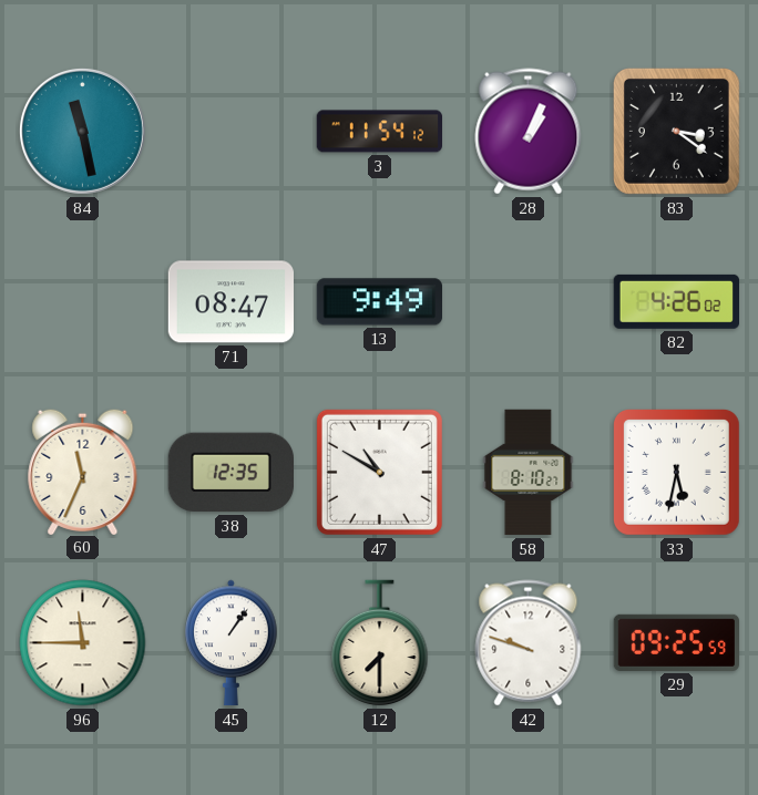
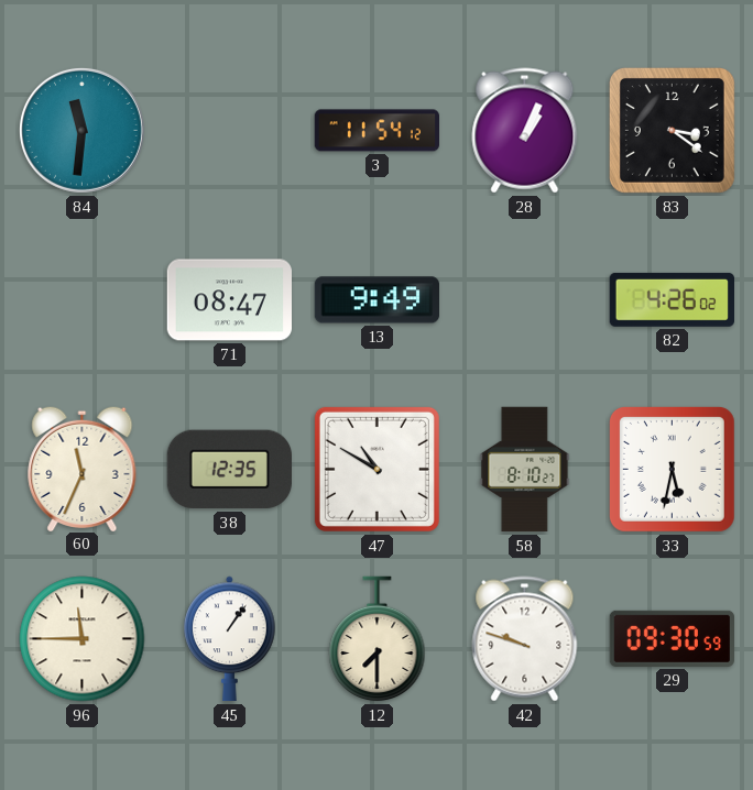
84: 11:28 -> 11:31
29: 09:25 -> 09:30
